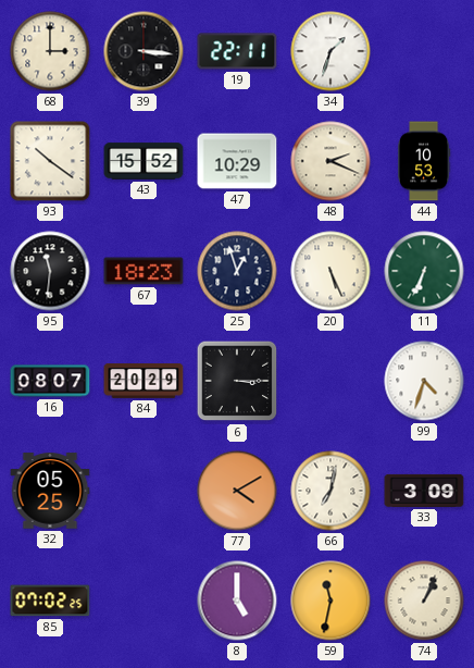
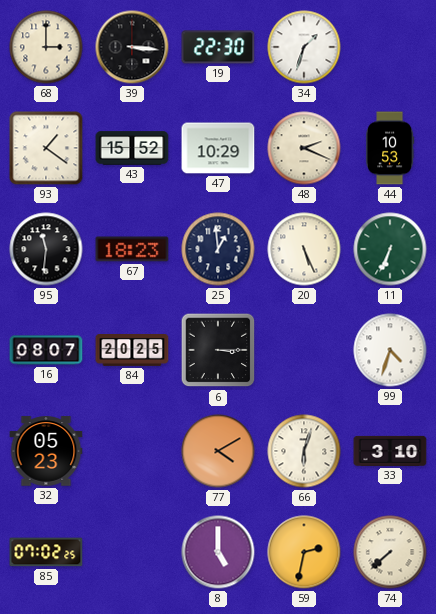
19: 22:11 -> 22:30
93: 10:21 -> 1:21
25: 12:57 -> 12:59
84: 20:29 -> 20:25
32: 05:25 -> 05:23
66: 7:02 -> 6:03
33: 3:09 -> 3:10
59: 11:32 -> 2:32
74: 1:04 -> 7:38
